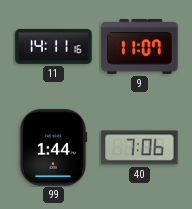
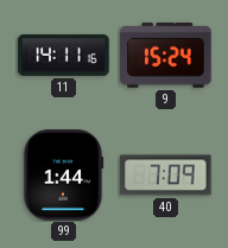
9: 11:07 -> 15:24
40: 7:06 -> 7:09
